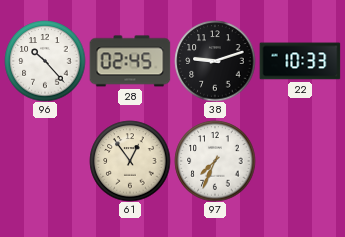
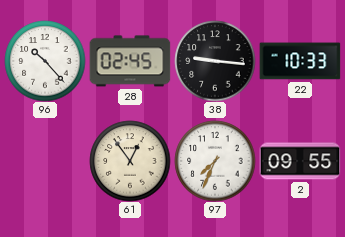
38: 9:12 -> 9:16
2: none -> 09:55
